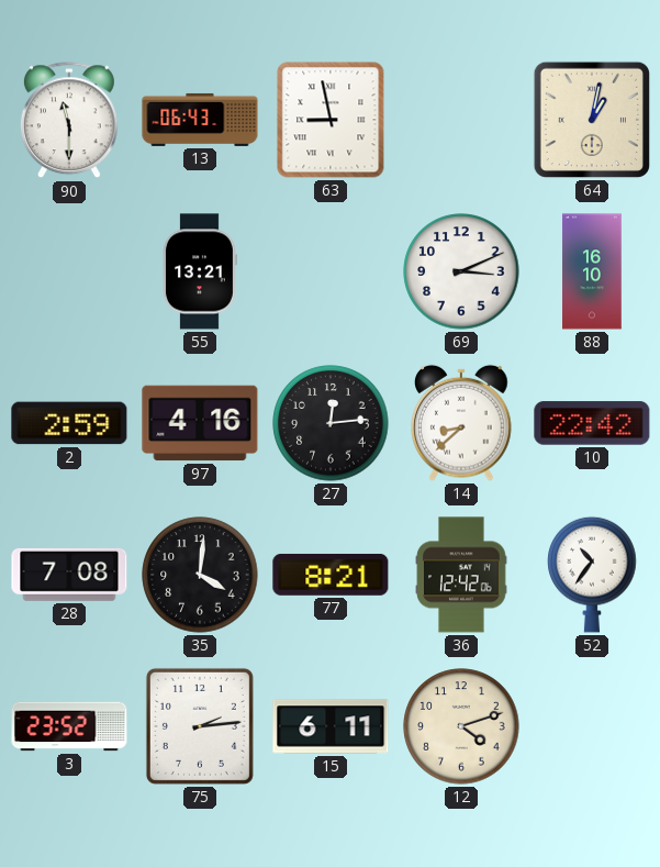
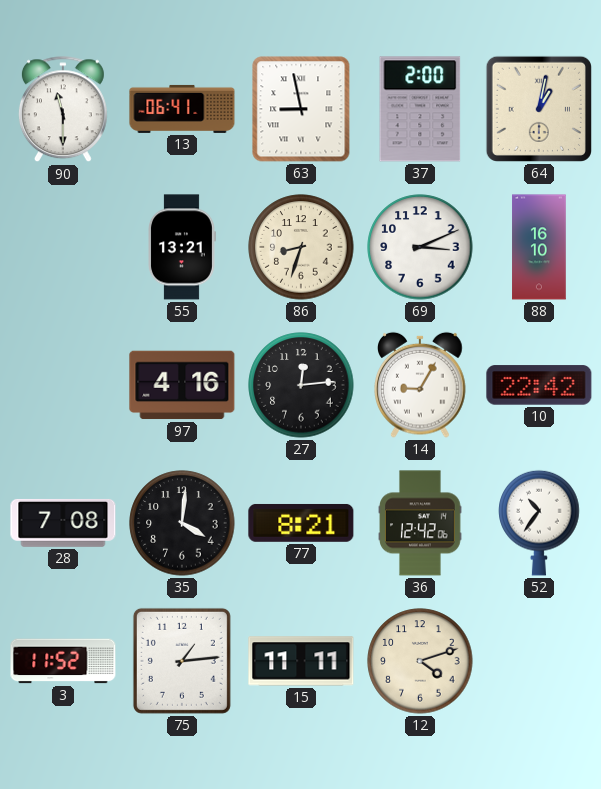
13: 06:43 -> 06:41
37: none -> 2:00
86: none -> 8:33
2: 2:59 -> none
14: 8:38 -> 9:05
3: 23:52 -> 11:52
75: 2:14 -> 1:14
15: 6:11 -> 11:11
